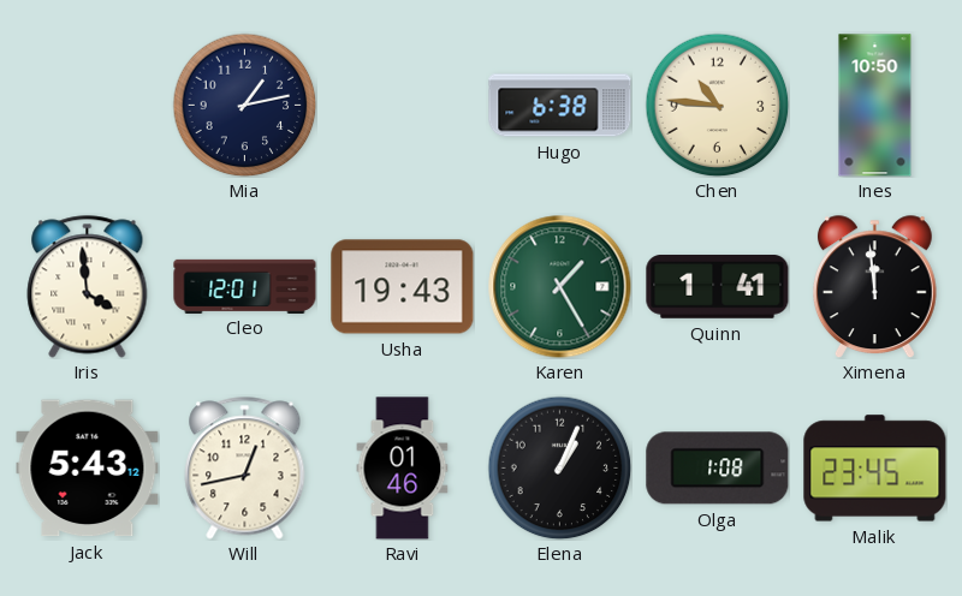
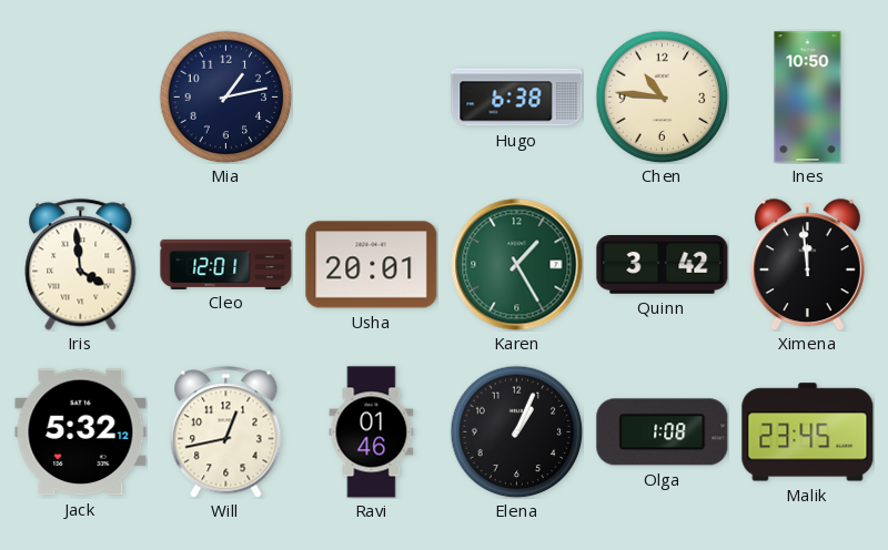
Usha: 19:43 -> 20:01
Quinn: 1:41 -> 3:42
Jack: 5:43 -> 5:32
